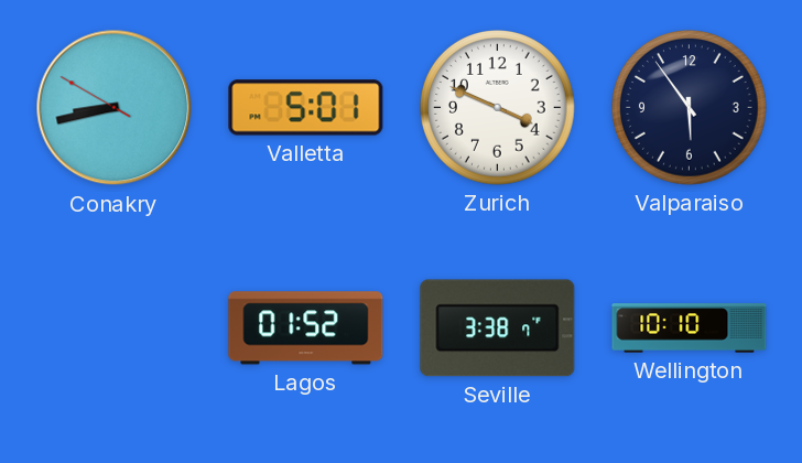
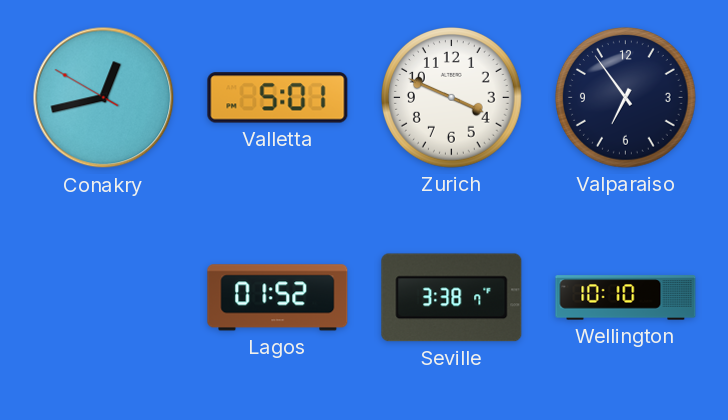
Conakry: 8:42 -> 12:42
Valparaiso: 5:54 -> 6:54
